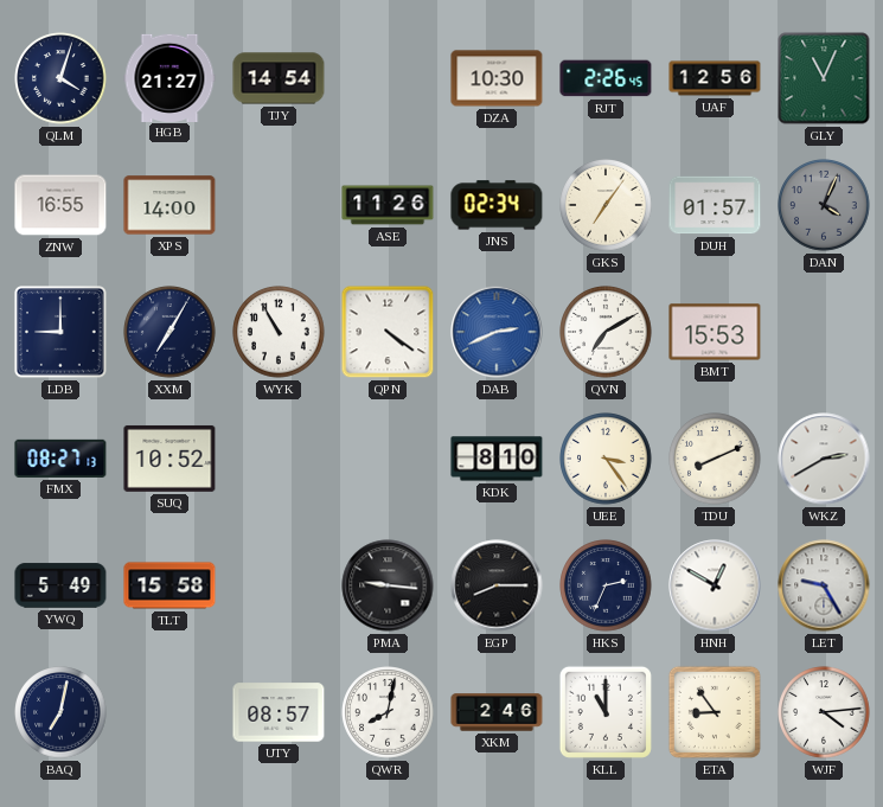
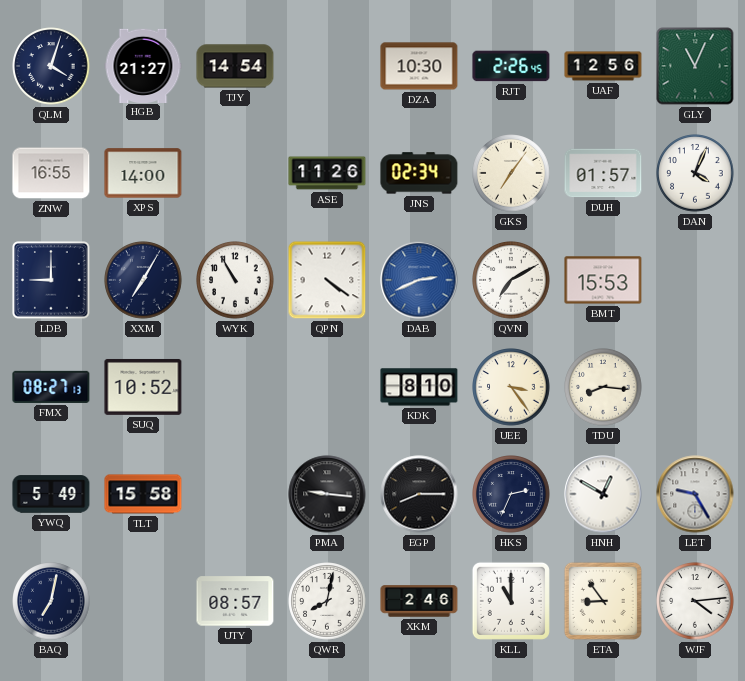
DAN dial: grey -> white
TDU: 8:11 -> 8:16
WKZ: 2:40 -> none
